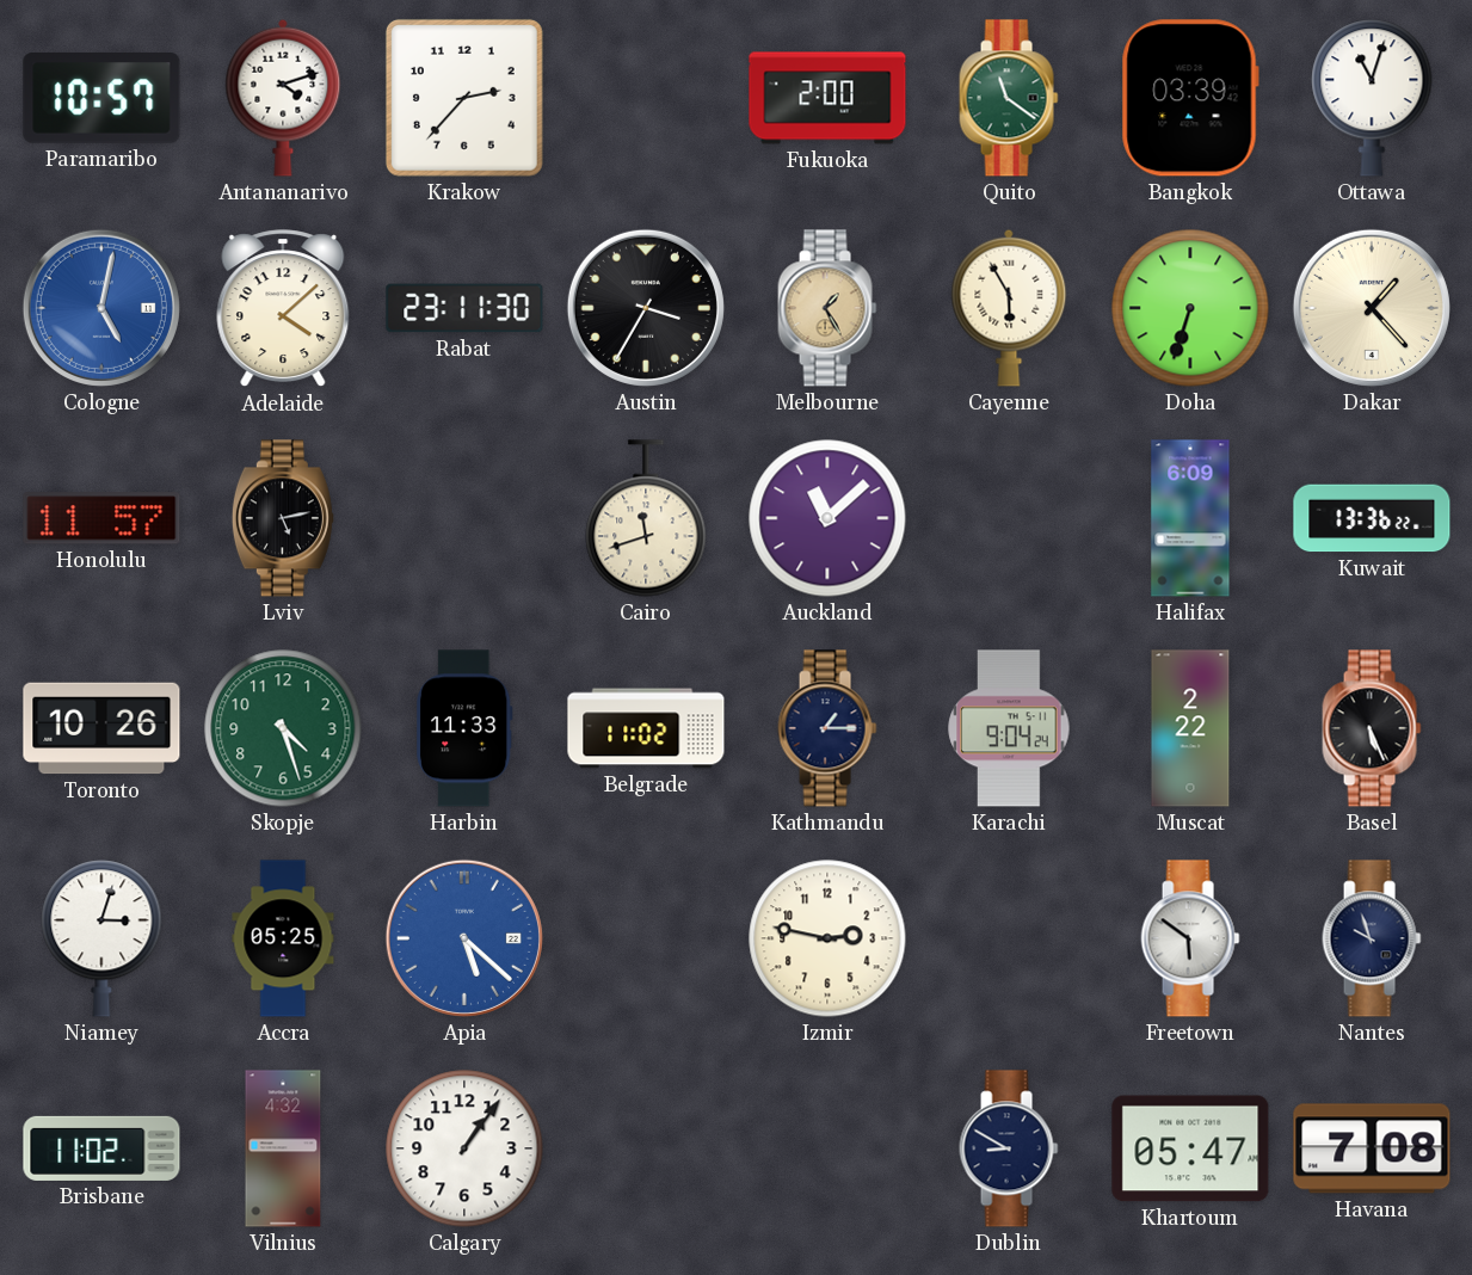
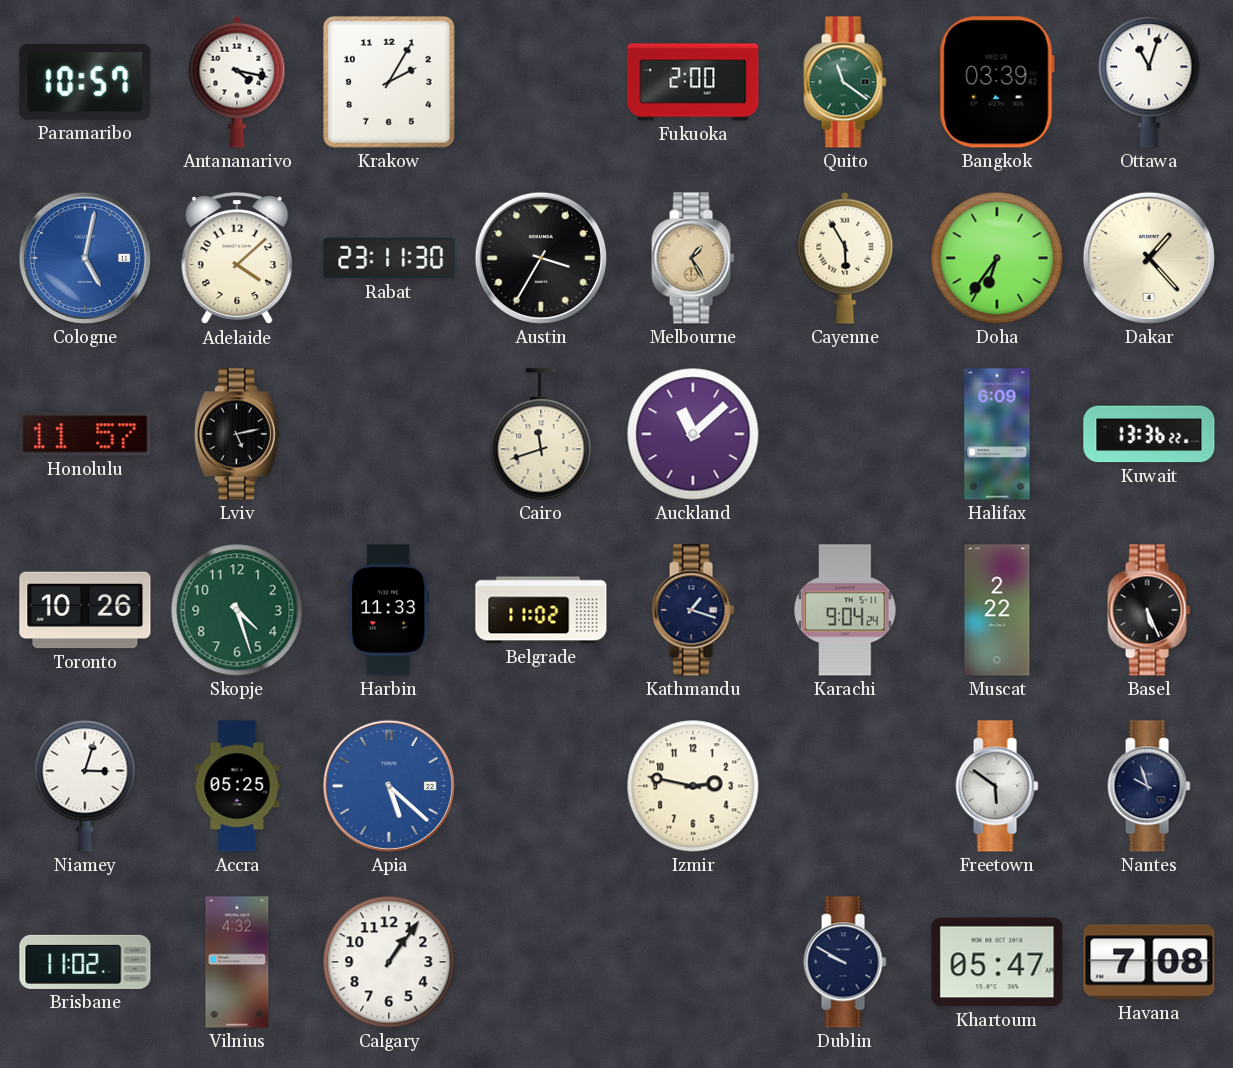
Antananarivo: 4:12 -> 4:17
Krakow: 2:37 -> 2:05
Doha: 6:33 -> 6:36
Kathmandu: 1:15 -> 1:18
Dublin: 8:50 -> 9:50
